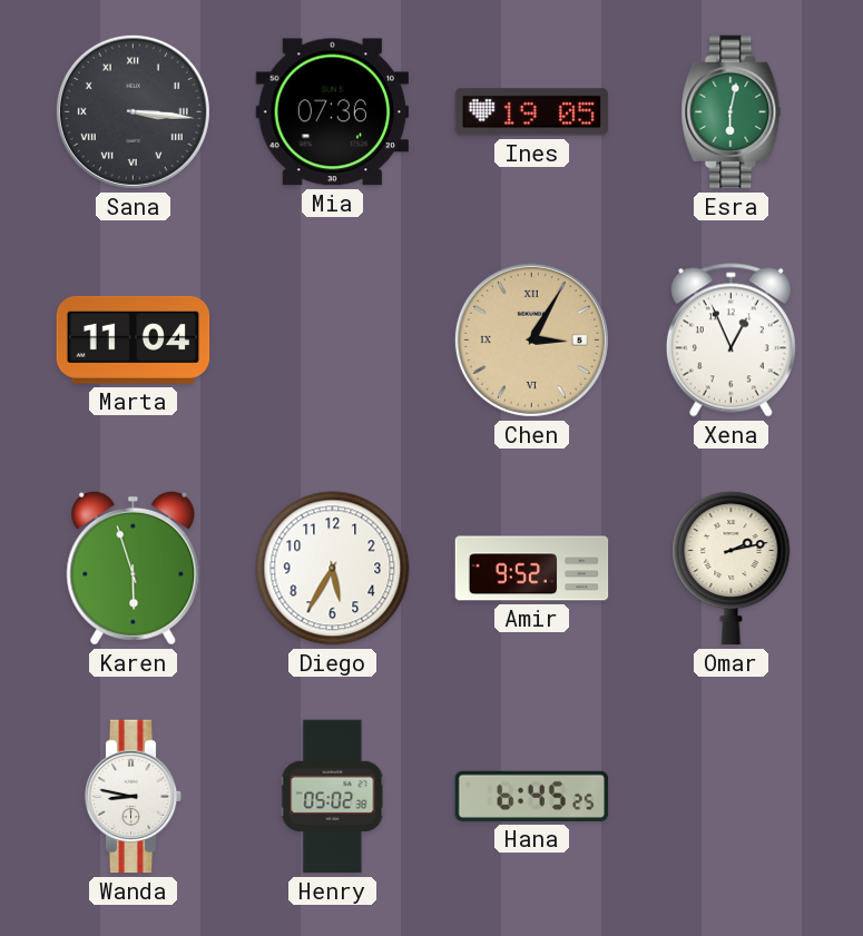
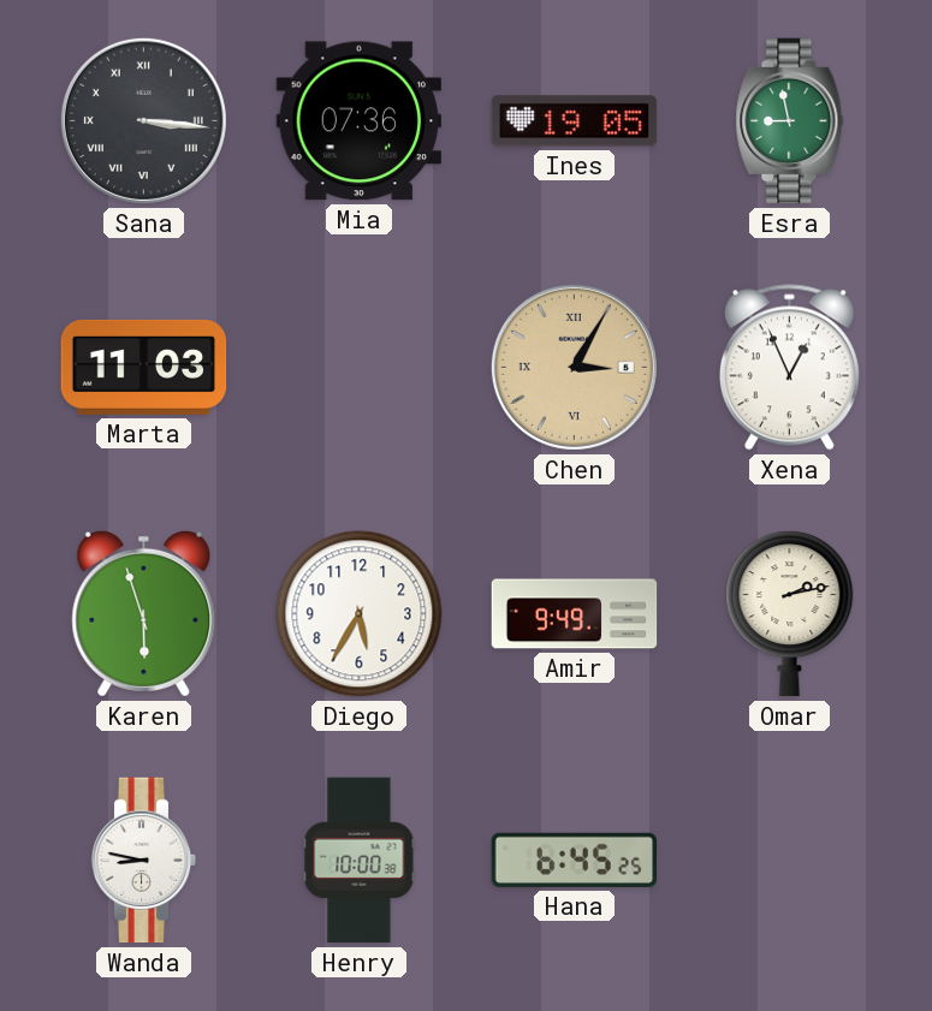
Esra: 6:02 -> 8:58
Marta: 11:04 -> 11:03
Amir: 9:52 -> 9:49
Henry: 05:02 -> 10:00
